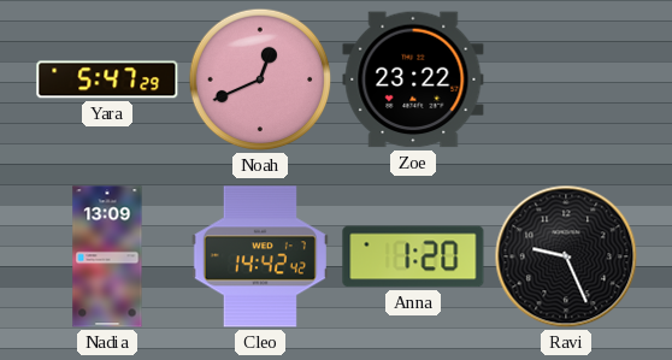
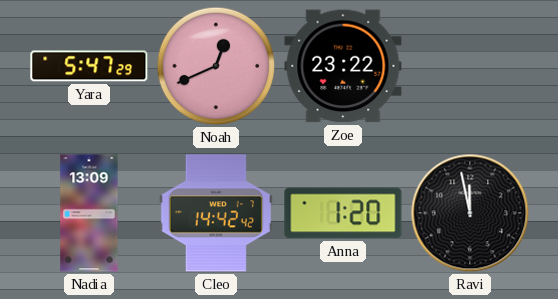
Ravi: 9:26 -> 11:58
